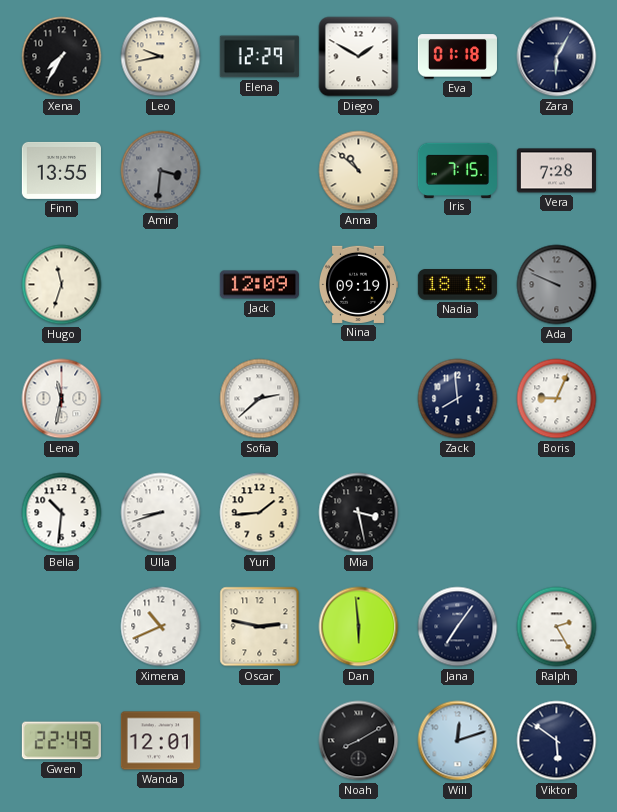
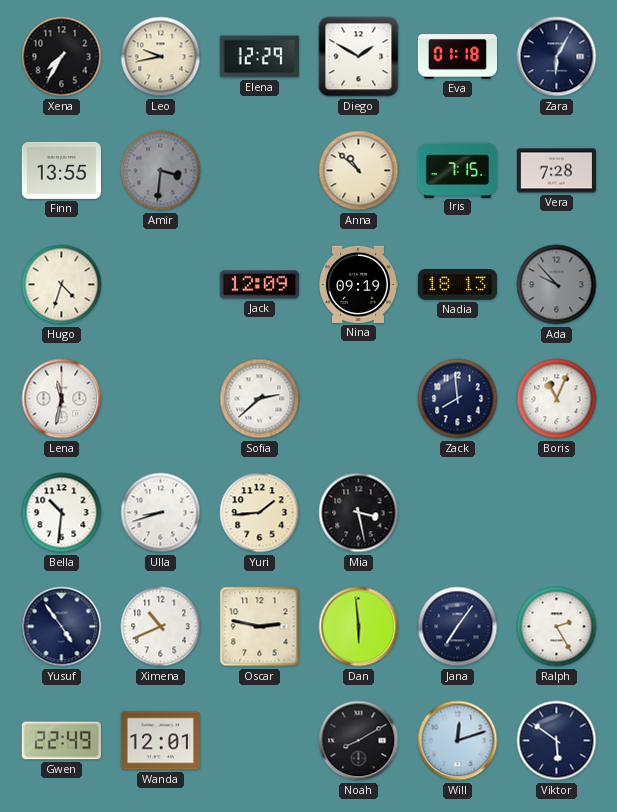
Hugo: 11:33 -> 4:33
Ada: 9:49 -> 9:53
Boris: 9:04 -> 11:04
Yusuf: none -> 4:54
